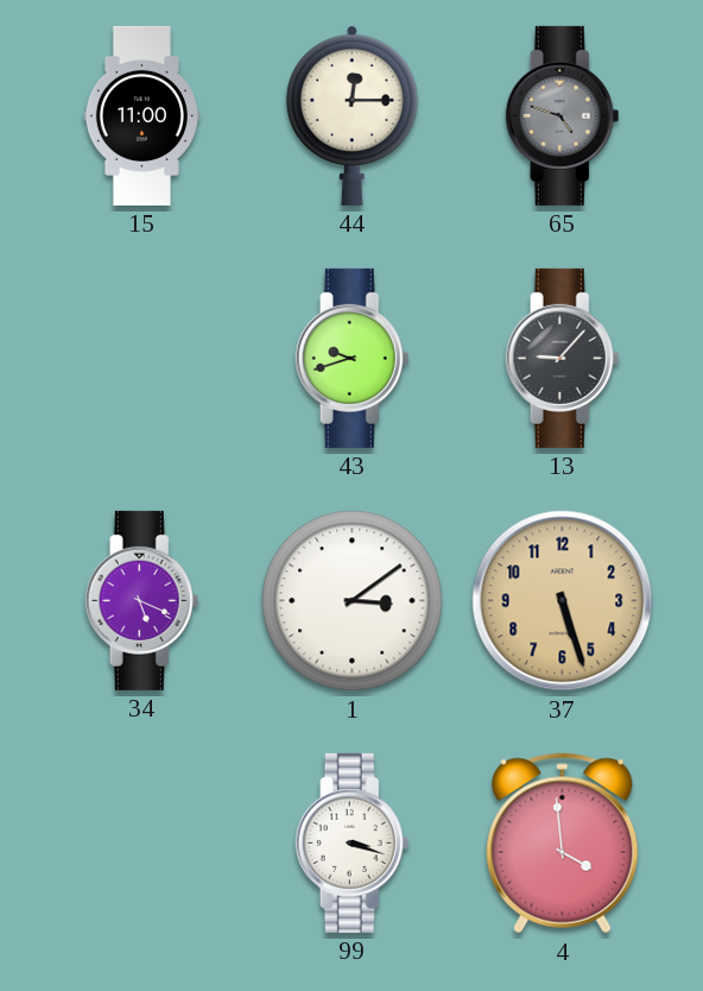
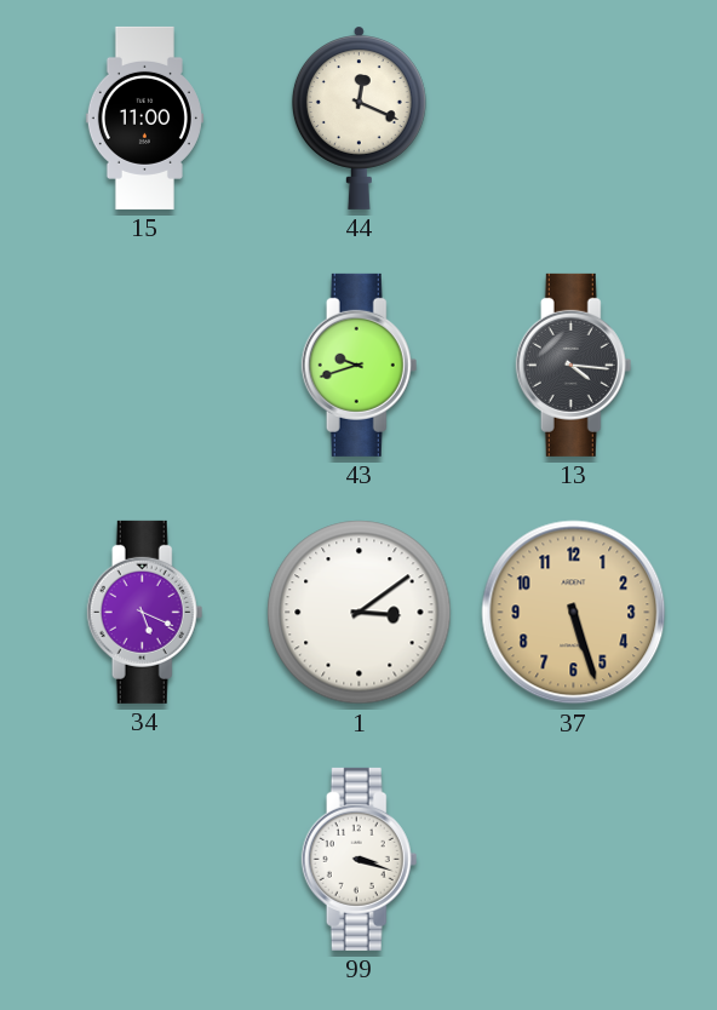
44: 12:15 -> 12:19
65: 4:48 -> none
13: 9:07 -> 4:16
4: 3:59 -> none
